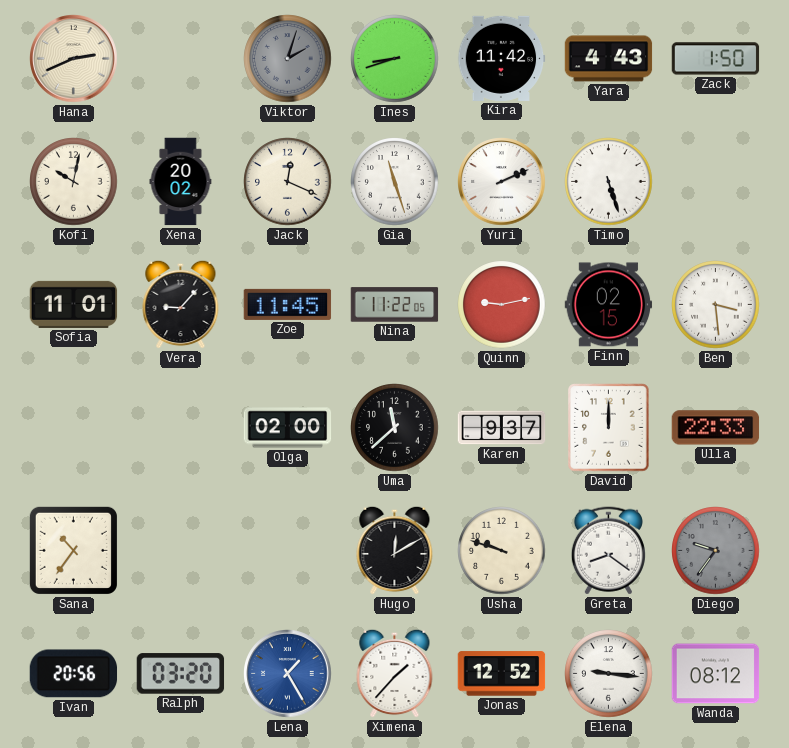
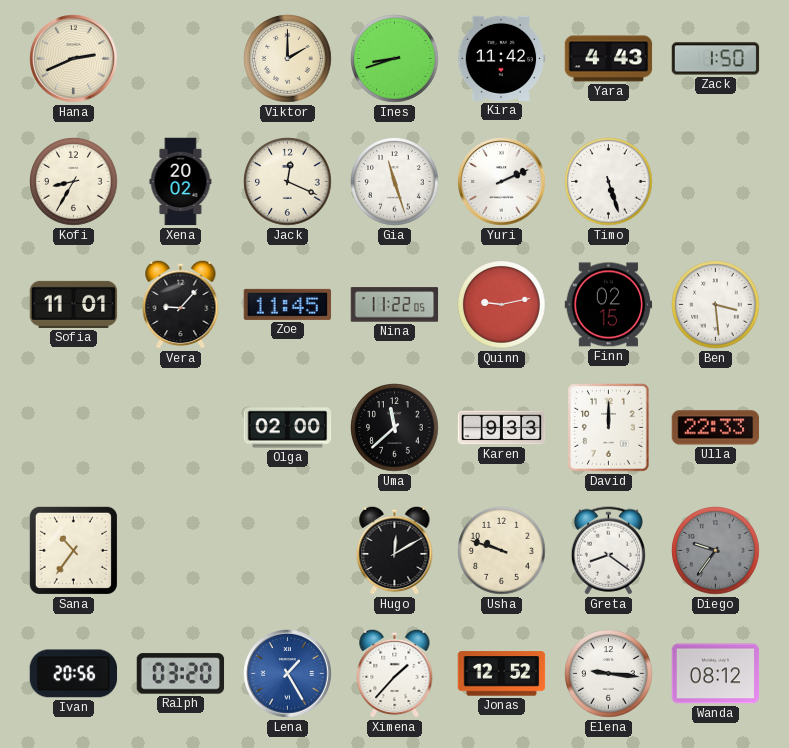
Viktor: 2:03 -> 2:00
Viktor dial: grey -> cream
Kofi: 10:02 -> 8:35
Karen: 9:37 -> 9:33
